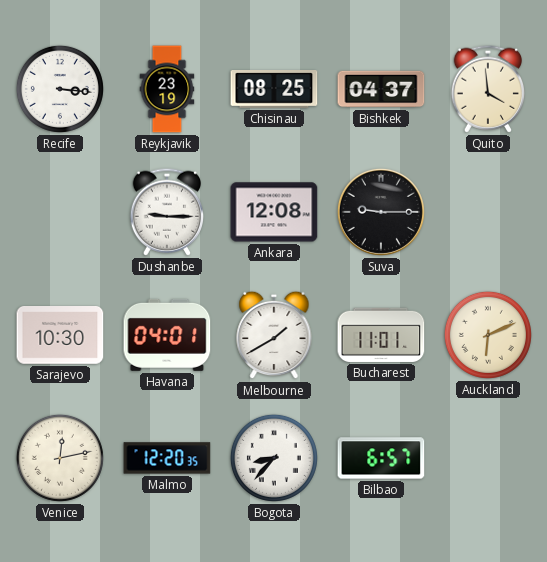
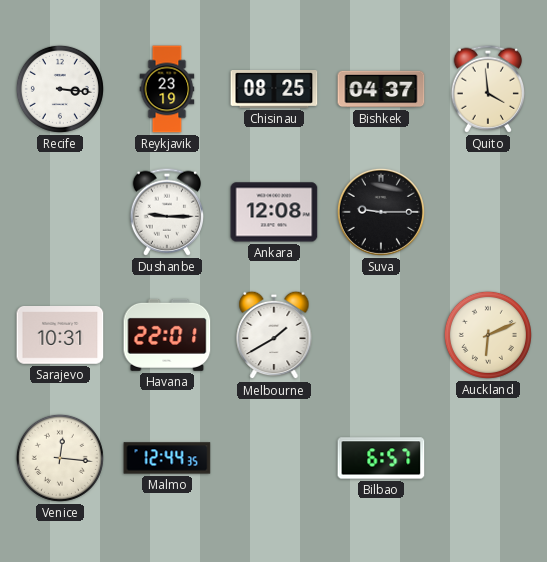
Sarajevo: 10:30 -> 10:31
Havana: 04:01 -> 22:01
Bucharest: 11:01 -> none
Venice: 12:13 -> 12:16
Malmo: 12:20 -> 12:44
Bogota: 8:37 -> none
